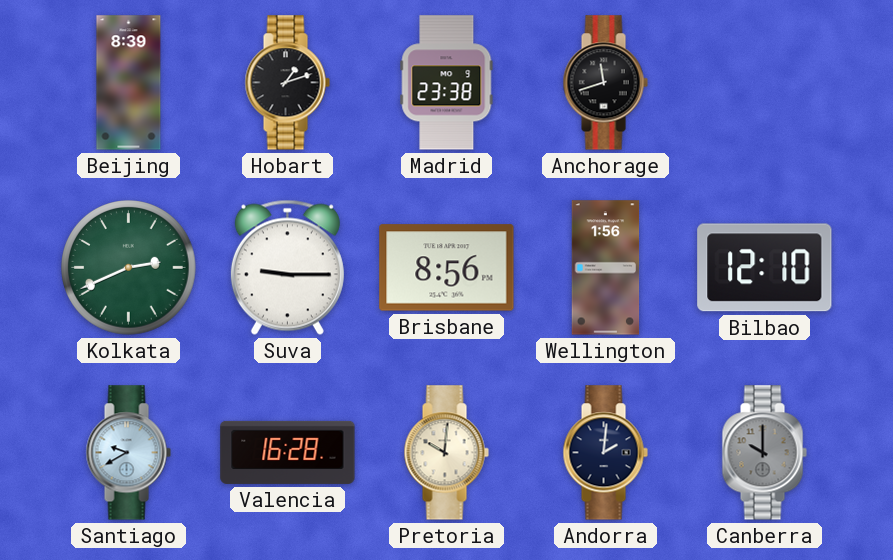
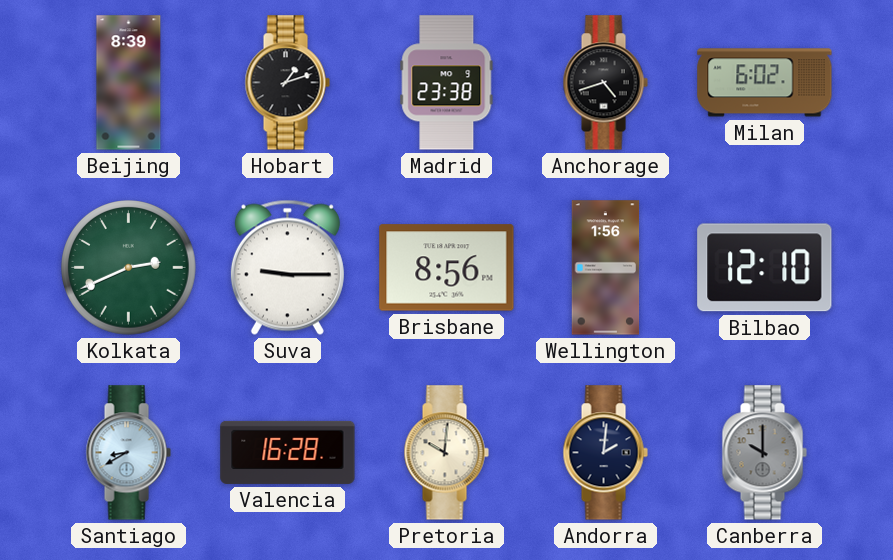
Anchorage: 11:42 -> 4:42
Milan: none -> 6:02
Santiago: 9:40 -> 8:40
